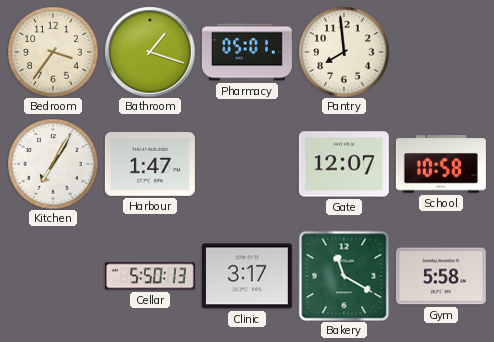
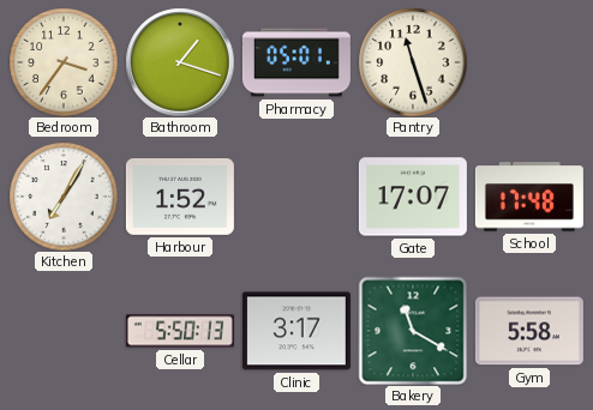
Pantry: 7:59 -> 11:27
Harbour: 1:47 -> 1:52
Gate: 12:07 -> 17:07
School: 10:58 -> 17:48
